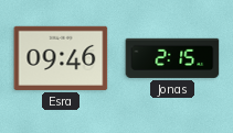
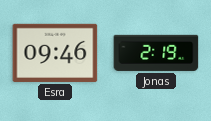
Jonas: 2:15 -> 2:19
